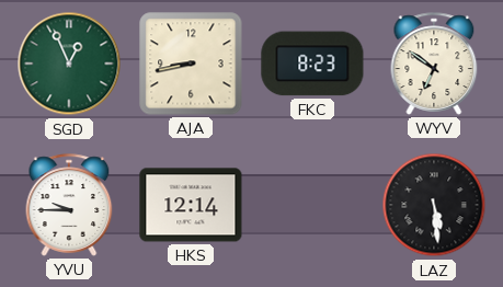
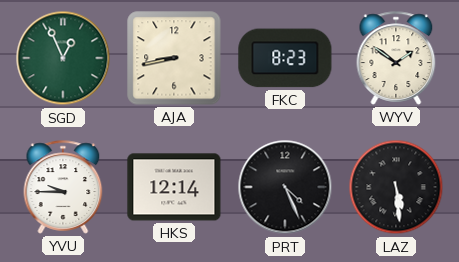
WYV: 6:51 -> 1:51
PRT: none -> 4:26
